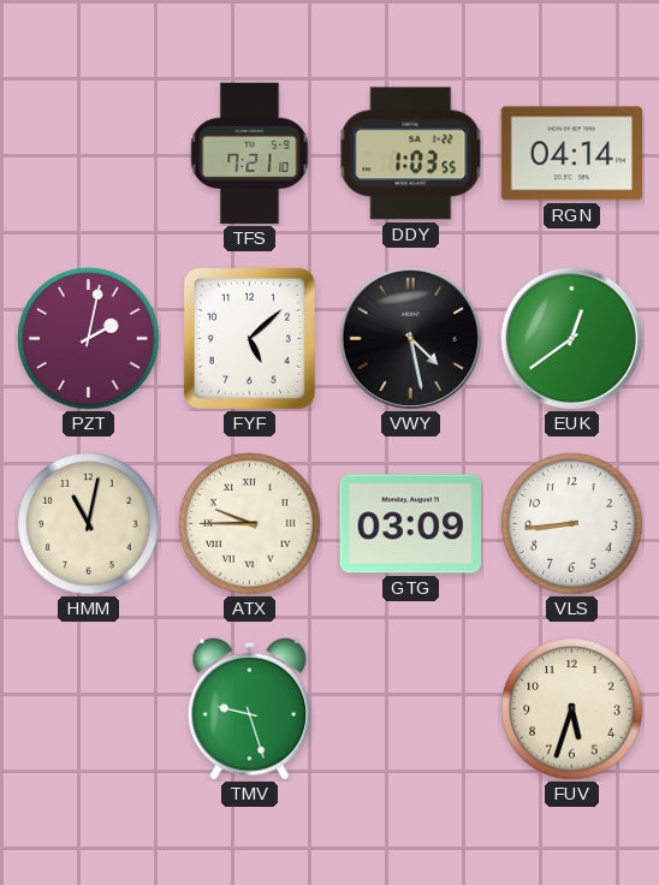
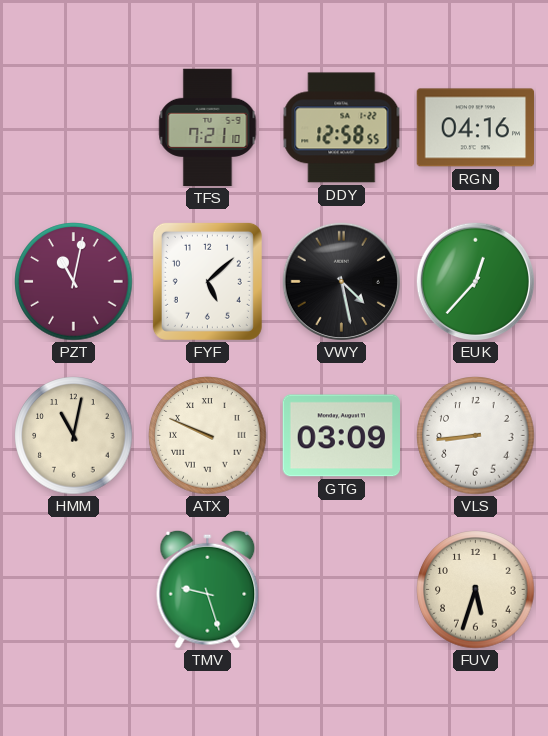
DDY: 1:03 -> 12:58
RGN: 04:14 -> 04:16
PZT: 2:02 -> 11:02
EUK: 12:39 -> 12:37
ATX: 9:45 -> 9:49
